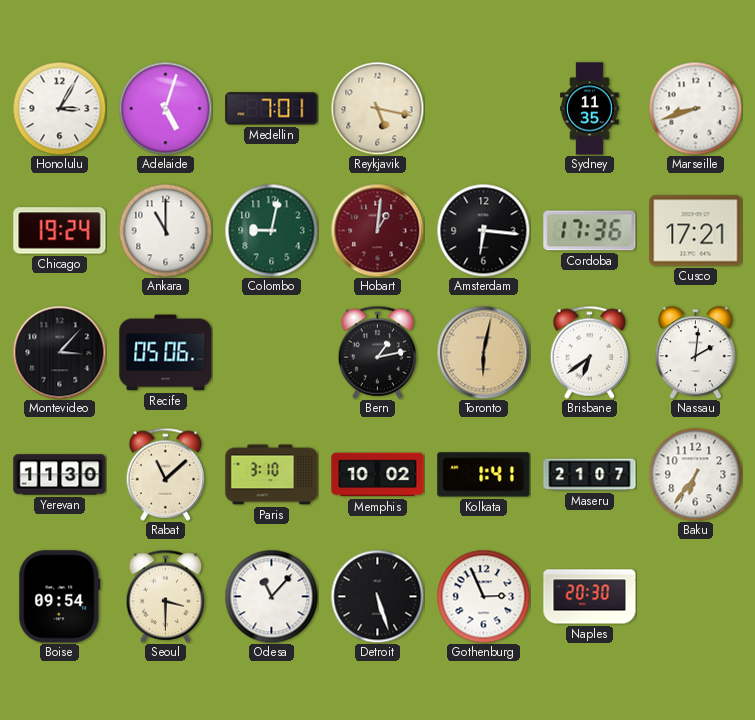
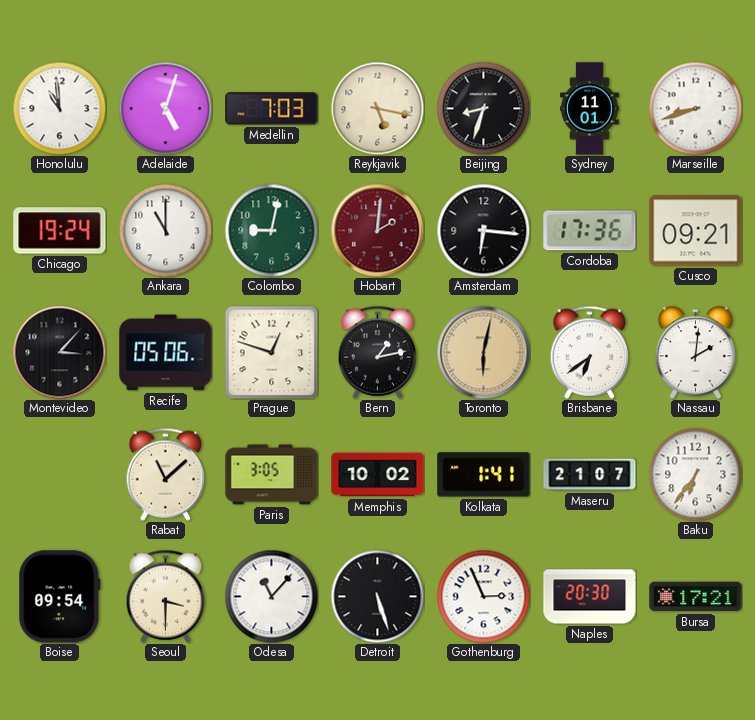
Honolulu: 3:05 -> 10:59
Medellin: 7:01 -> 7:03
Beijing: none -> 8:33
Sydney: 11:35 -> 11:01
Hobart: 1:01 -> 2:01
Cusco: 17:21 -> 09:21
Prague: none -> 12:48
Yerevan: 11:30 -> none
Paris: 3:10 -> 3:05
Bursa: none -> 17:21
